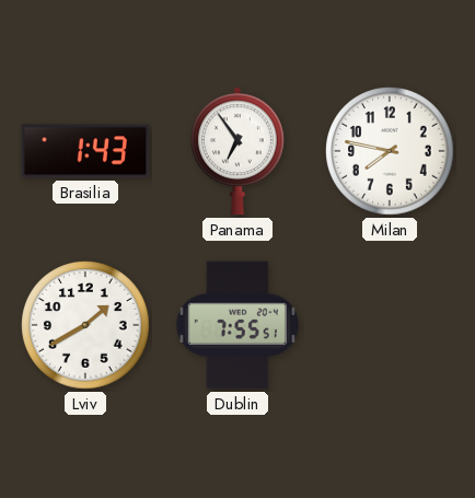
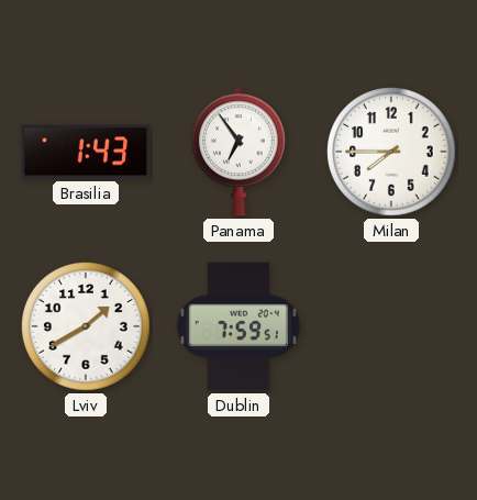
Milan: 7:47 -> 7:45
Dublin: 7:55 -> 7:59
